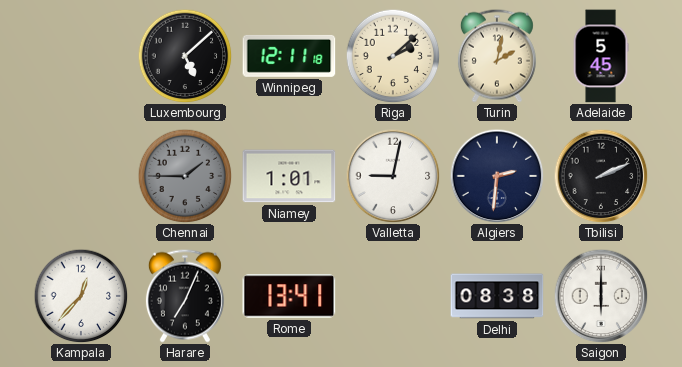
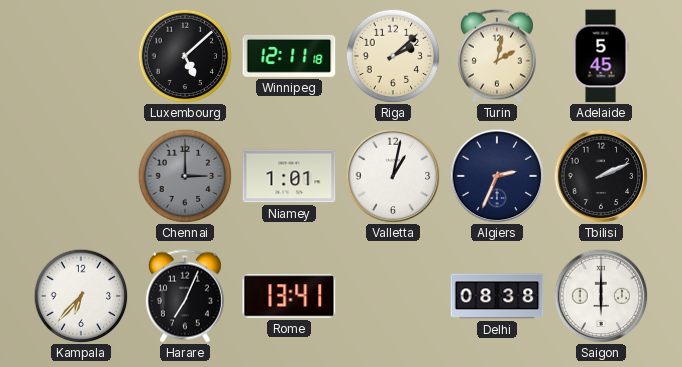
Chennai: 1:45 -> 3:00
Valletta: 9:02 -> 1:02
Algiers: 2:31 -> 2:34
Kampala: 12:37 -> 6:37
